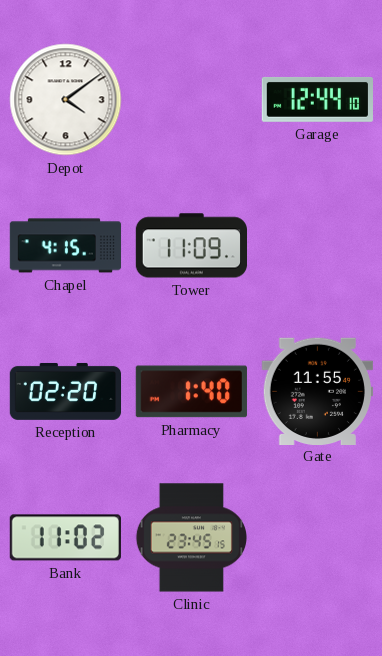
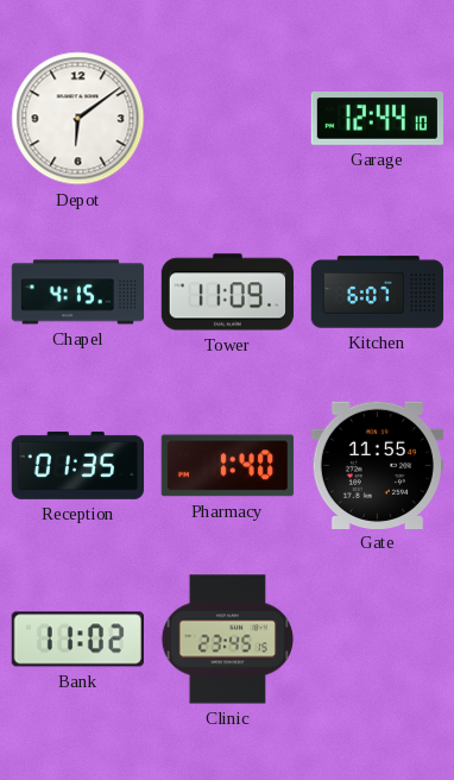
Depot: 4:09 -> 6:09
Kitchen: none -> 6:07
Reception: 02:20 -> 01:35
